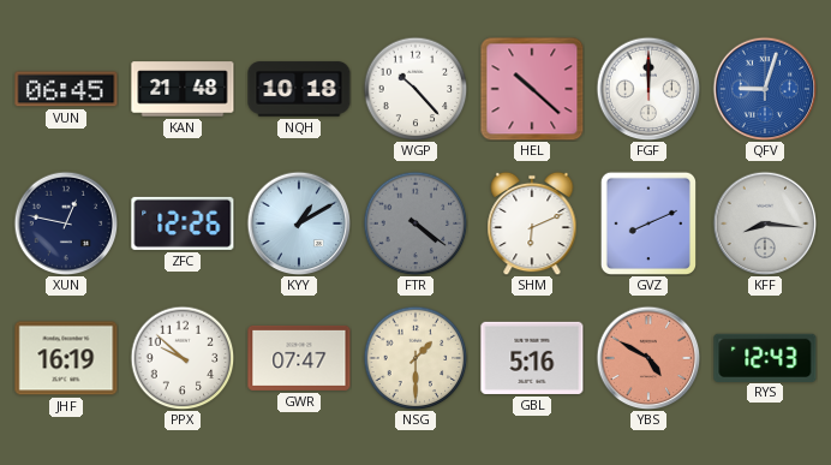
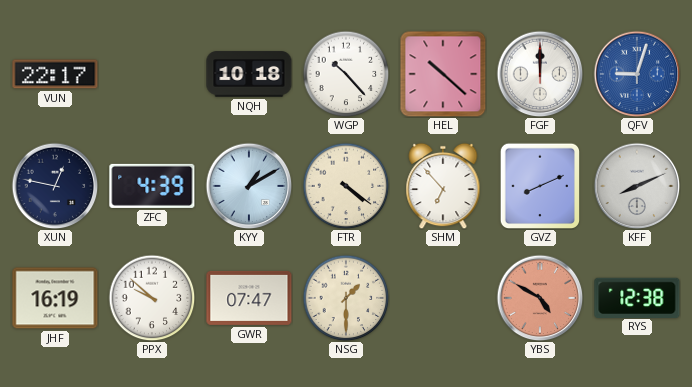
VUN: 06:45 -> 22:17
KAN: 21:48 -> none
ZFC: 12:26 -> 4:39
FTR dial: grey -> cream
SHM: 6:11 -> 6:53
KFF: 8:16 -> 8:11
GBL: 5:16 -> none
RYS: 12:43 -> 12:38
